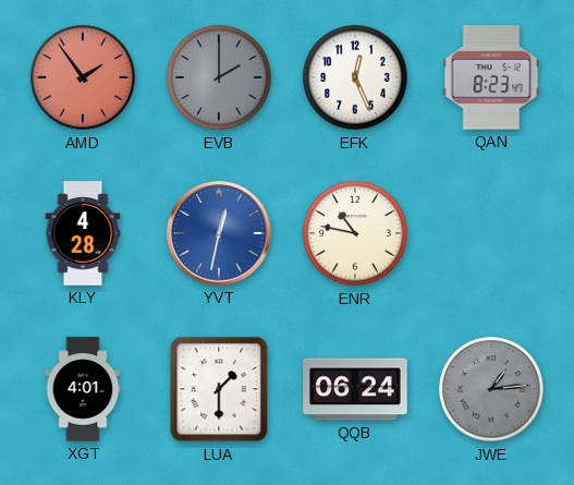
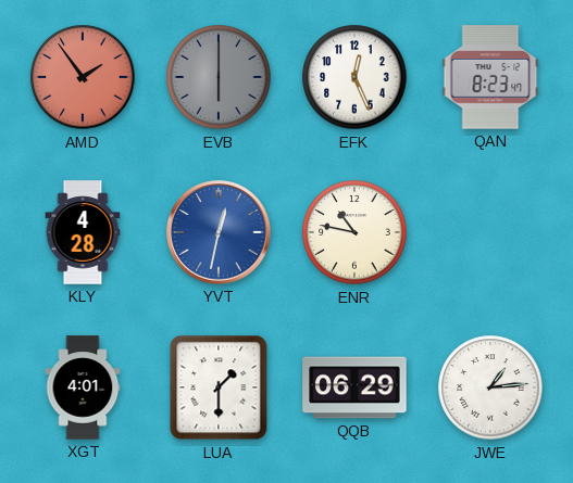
EVB: 2:00 -> 6:00
QQB: 06:24 -> 06:29
JWE dial: grey -> white
